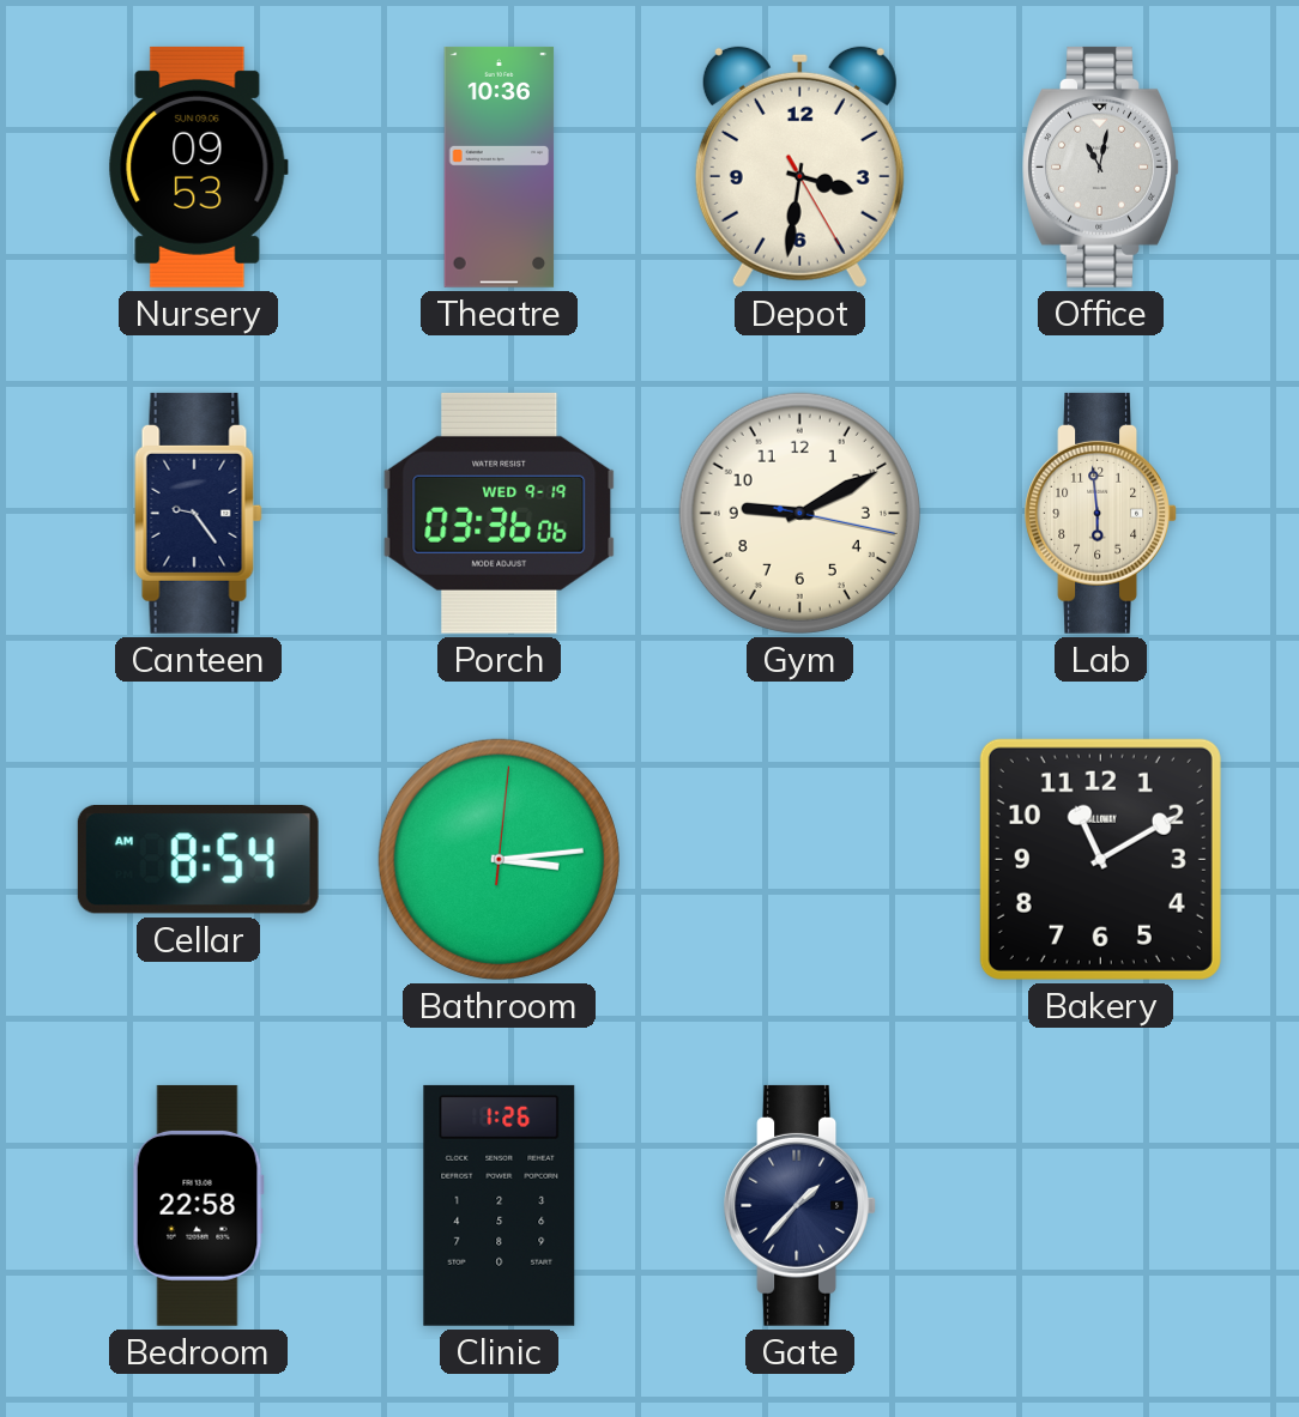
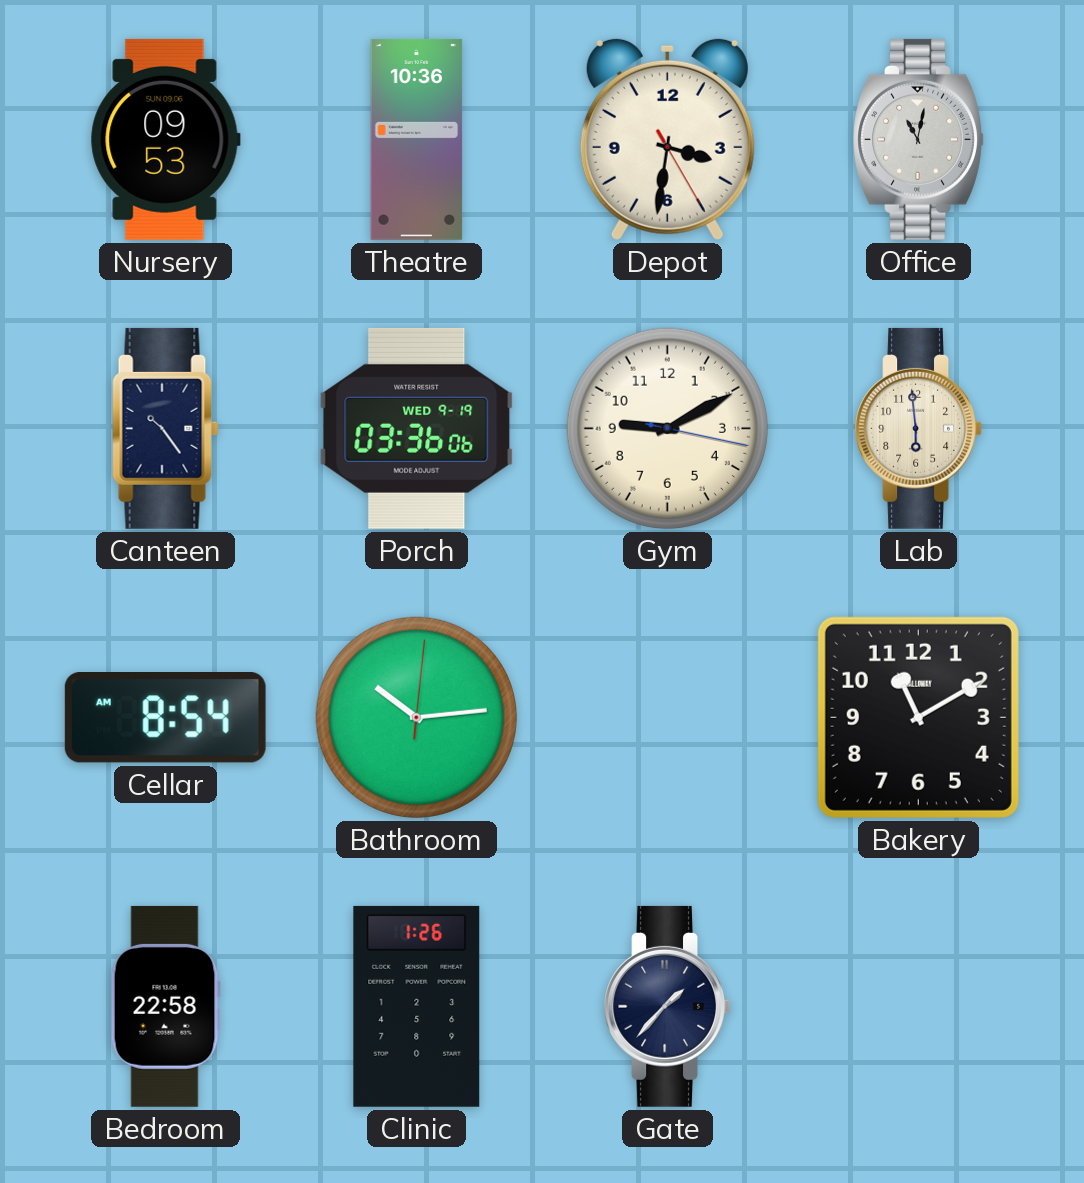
Canteen: 9:24 -> 10:24
Bathroom: 3:14 -> 10:14
